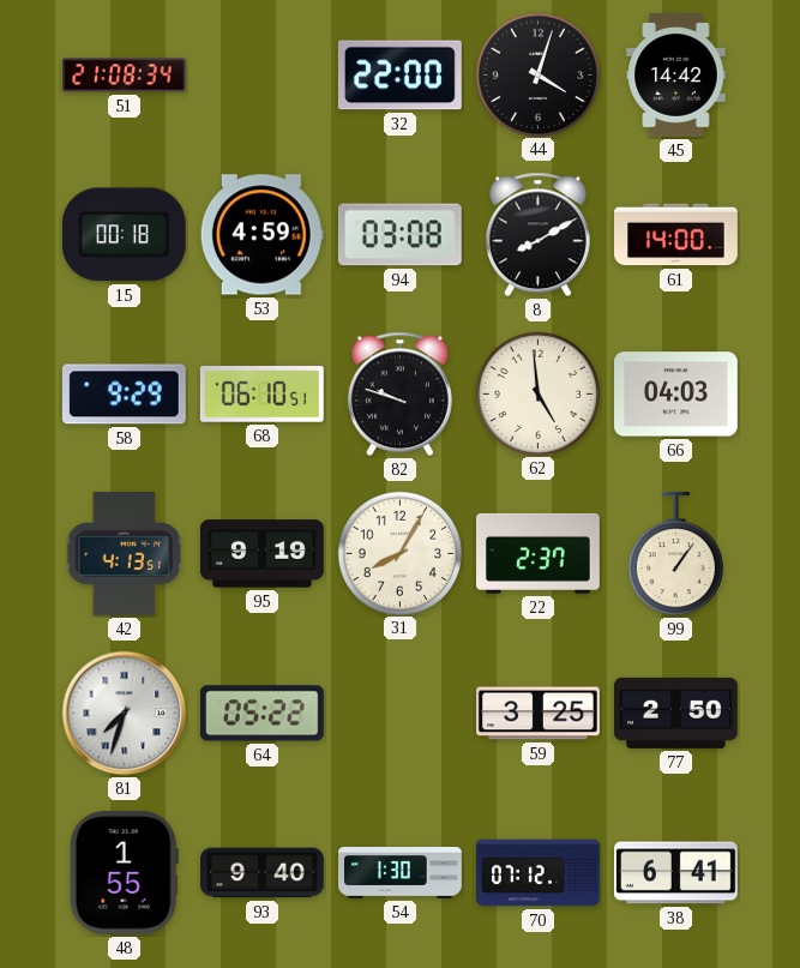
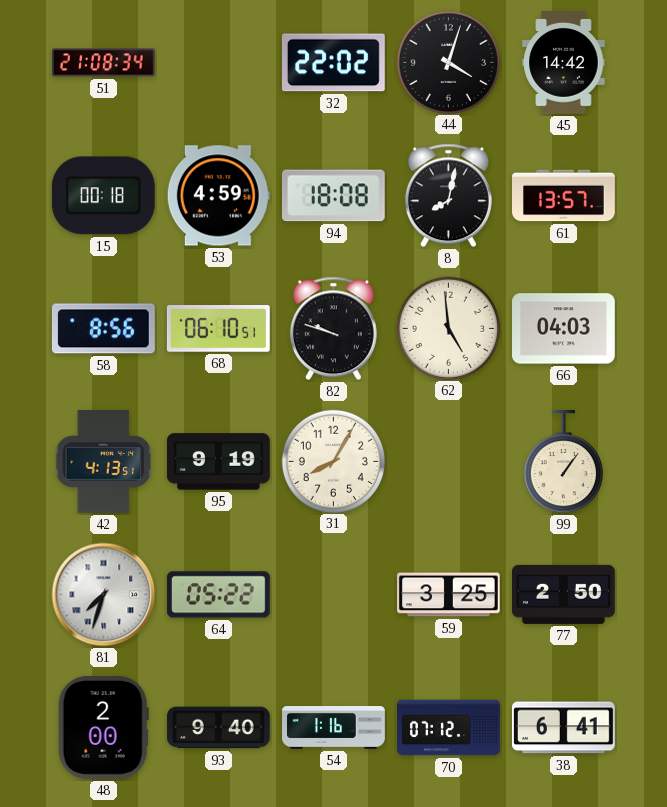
32: 22:00 -> 22:02
94: 03:08 -> 18:08
8: 8:10 -> 8:02
61: 14:00 -> 13:57
58: 9:29 -> 8:56
22: 2:37 -> none
48: 1:55 -> 2:00
54: 1:30 -> 1:16
